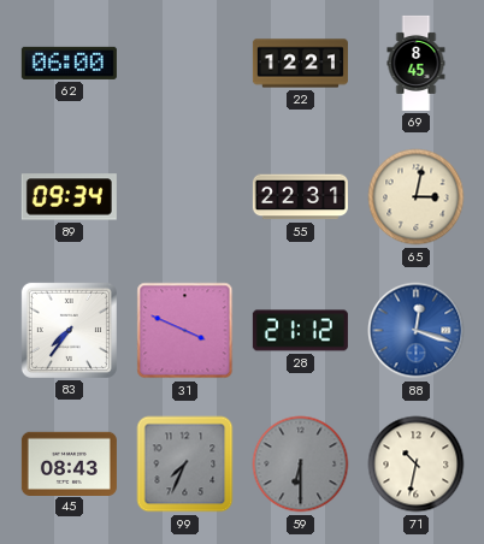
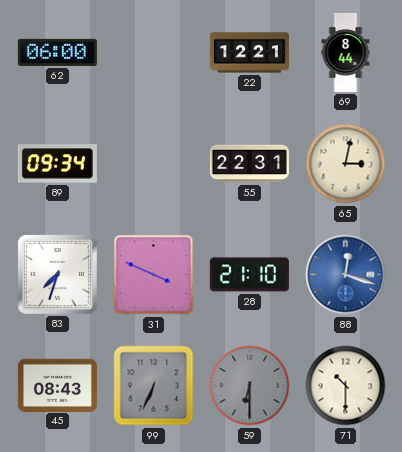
69: 8:45 -> 8:44
83: 7:36 -> 7:33
28: 21:12 -> 21:10
99: 7:34 -> 6:34
71: 10:32 -> 10:30
